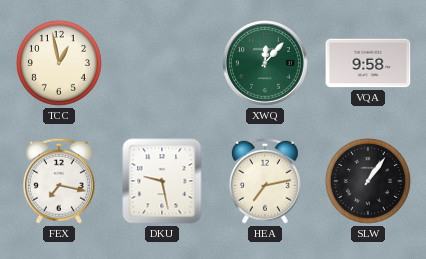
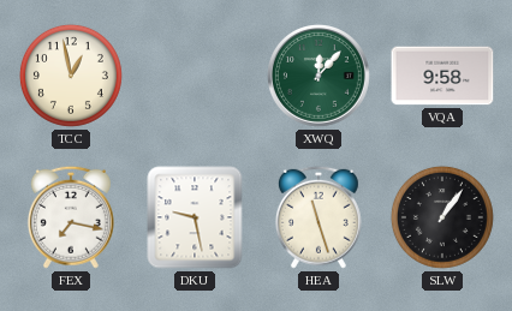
HEA: 7:13 -> 11:27
